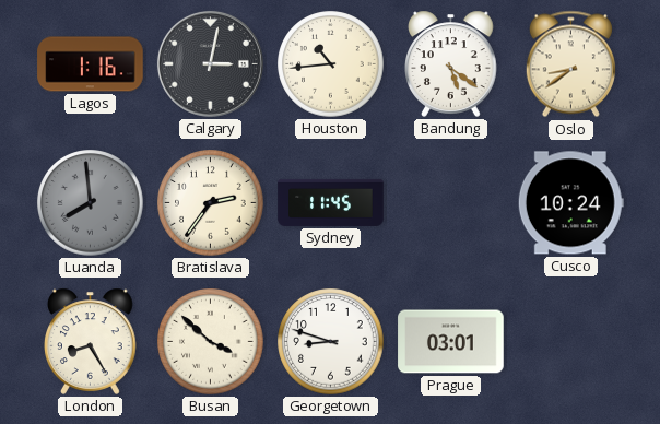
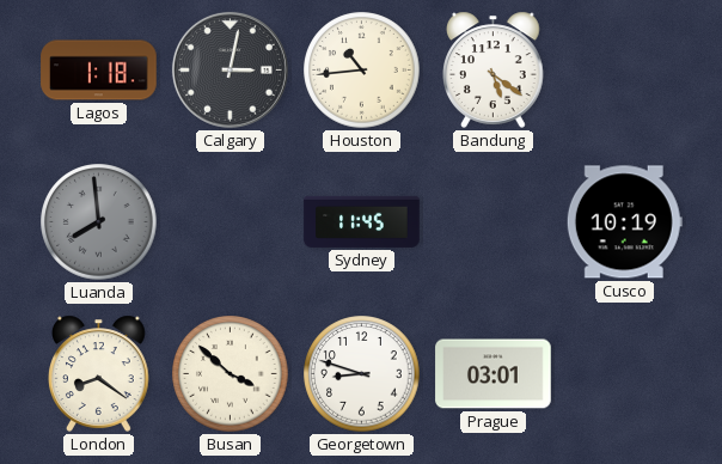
Lagos: 1:16 -> 1:18
Oslo: 8:39 -> none
Bratislava: 2:36 -> none
Cusco: 10:24 -> 10:19
London: 8:25 -> 8:21
